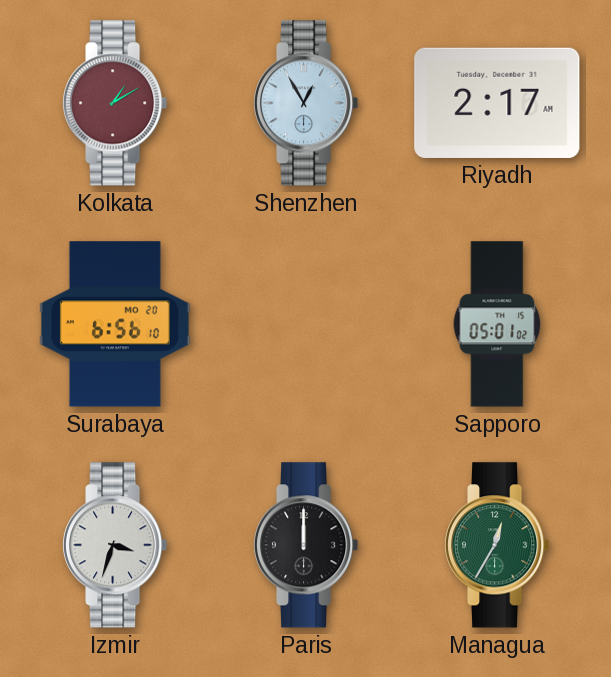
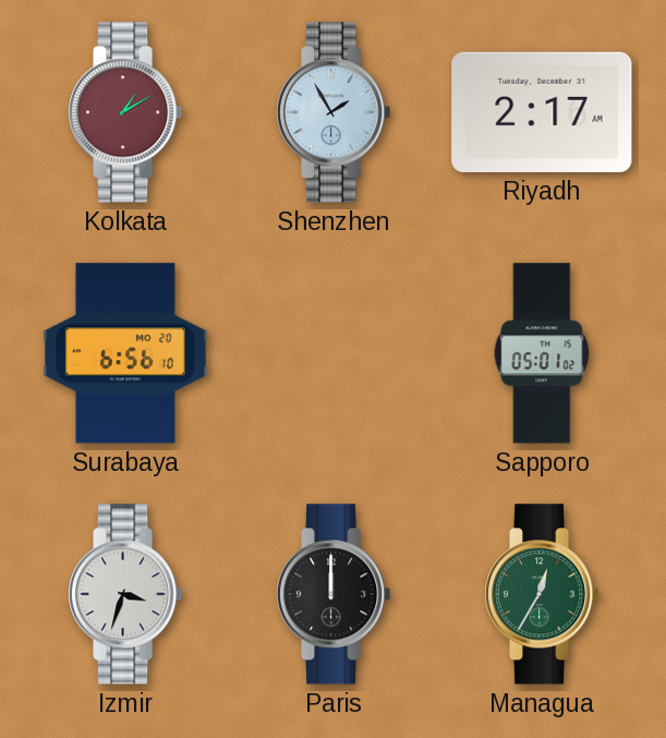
Shenzhen: 12:55 -> 1:55
